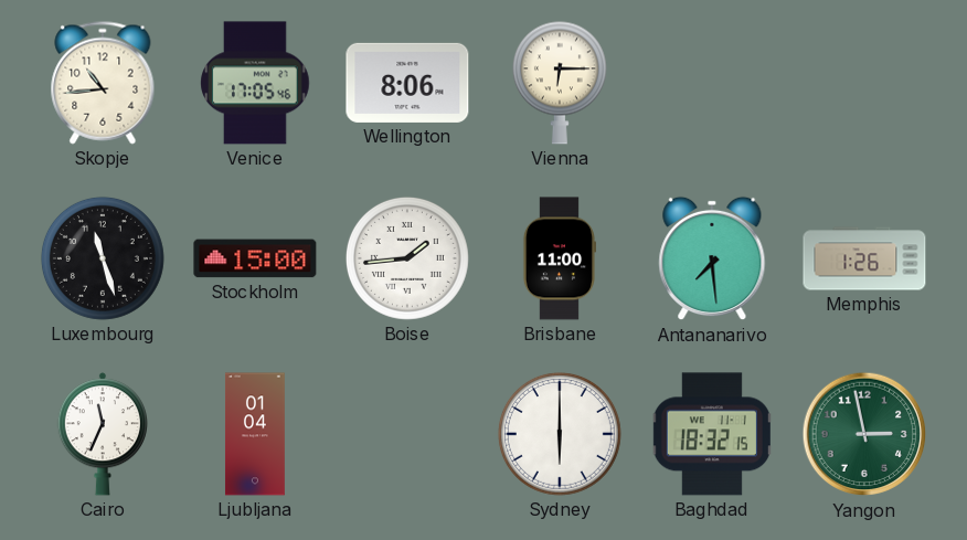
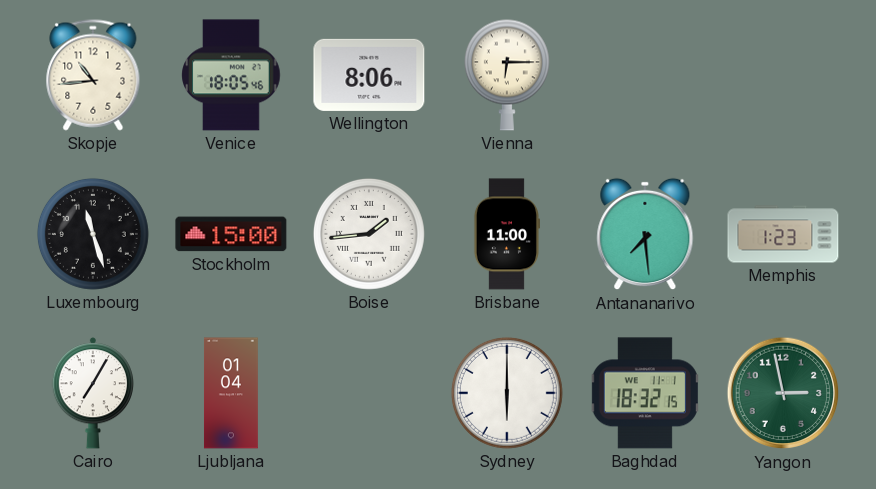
Venice: 17:05 -> 18:05
Memphis: 1:26 -> 1:23
Cairo: 11:34 -> 7:05
